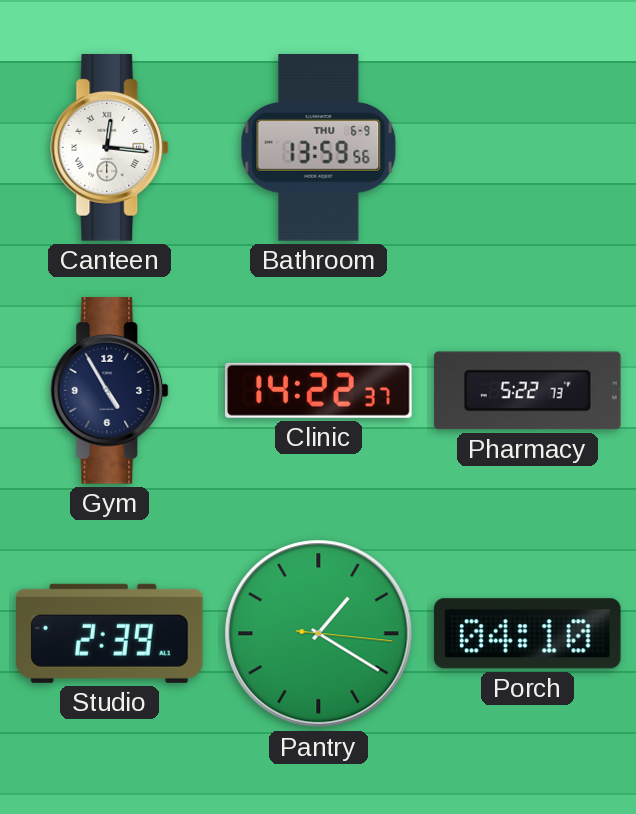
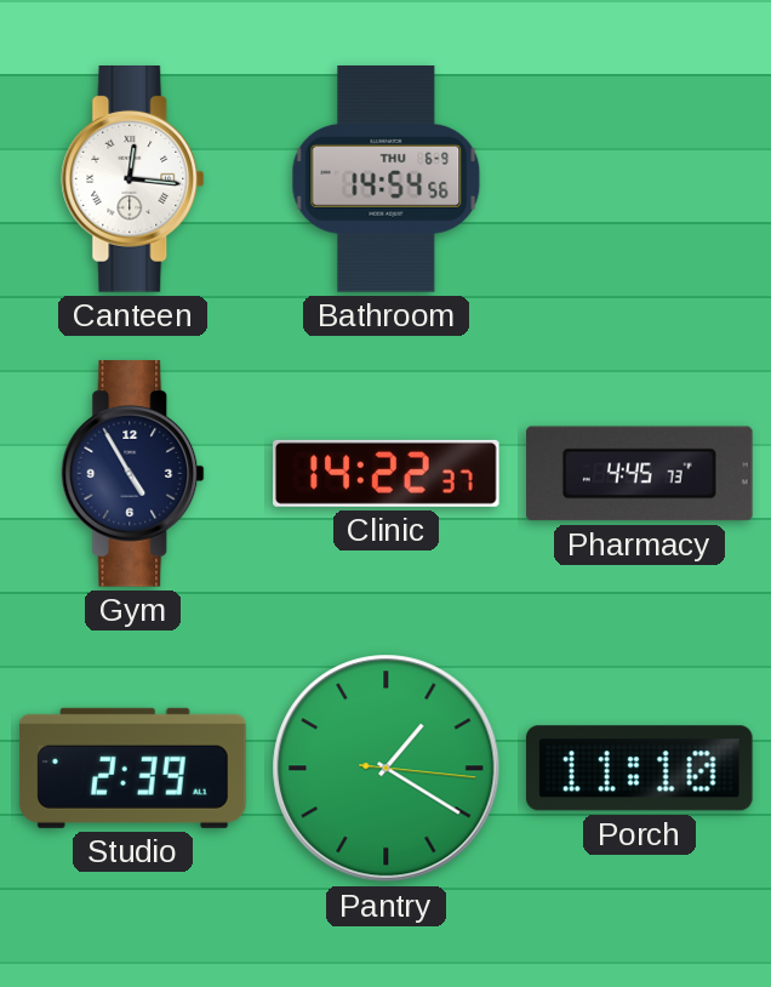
Bathroom: 13:59 -> 14:54
Pharmacy: 5:22 -> 4:45
Porch: 04:10 -> 11:10
